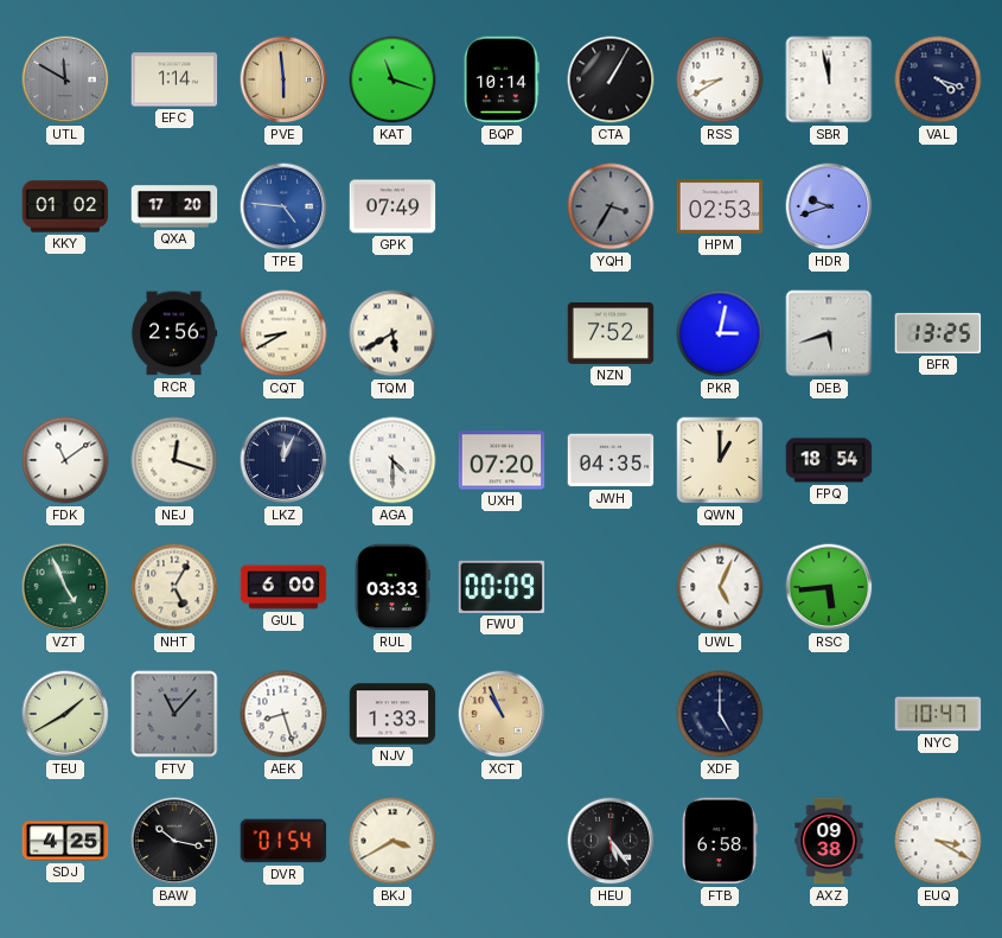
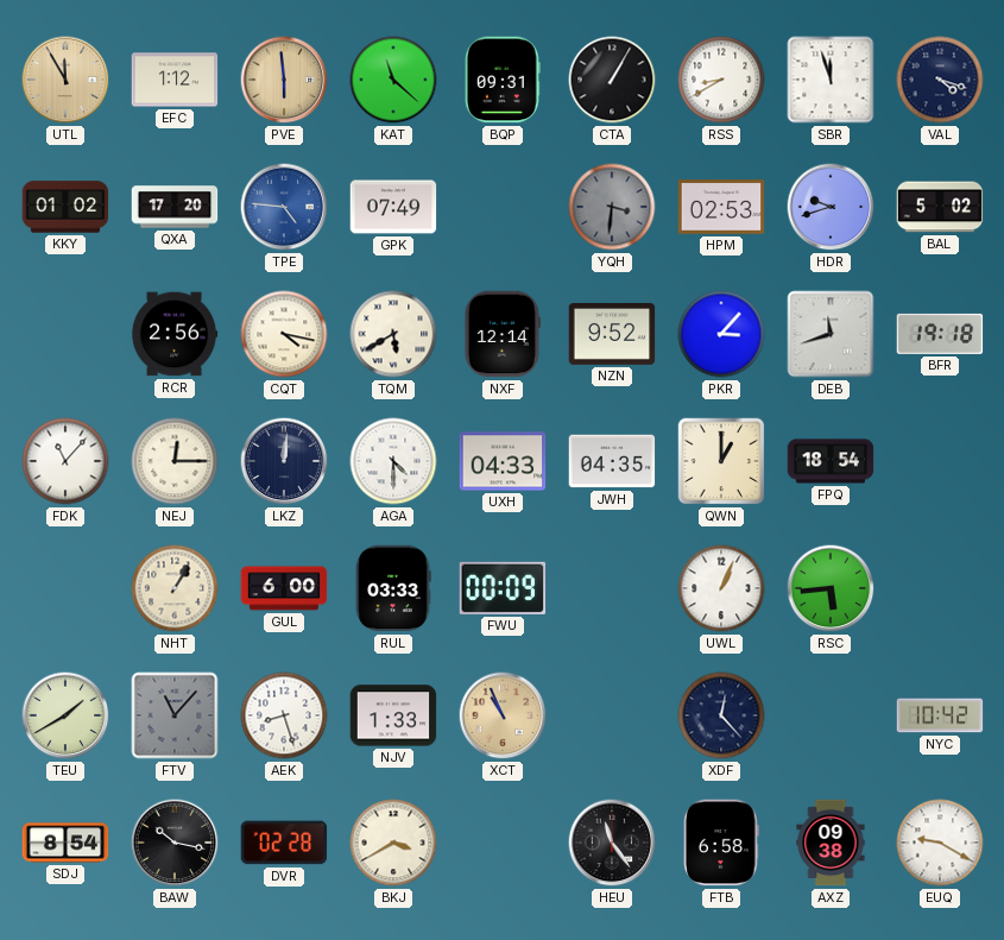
UTL: 11:50 -> 11:55
UTL dial: grey -> champagne
EFC: 1:14 -> 1:12
KAT: 11:18 -> 11:22
BQP: 10:14 -> 09:31
SBR: 11:58 -> 11:57
YQH: 3:35 -> 3:31
BAL: none -> 5:02
CQT: 8:40 -> 4:17
NXF: none -> 12:14
NZN: 7:52 -> 9:52
PKR: 3:02 -> 3:07
DEB: 5:42 -> 11:42
BFR: 13:25 -> 19:18
FDK: 11:09 -> 11:07
NEJ: 12:18 -> 12:15
LKZ: 12:04 -> 12:01
UXH: 07:20 -> 04:33
VZT: 4:56 -> none
NHT: 5:05 -> 1:05
UWL: 5:04 -> 1:04
XDF: 5:00 -> 12:23
NYC: 10:47 -> 10:42
SDJ: 4:25 -> 8:54
DVR: 01:54 -> 02:28
HEU: 5:24 -> 11:24
EUQ: 3:20 -> 9:20
